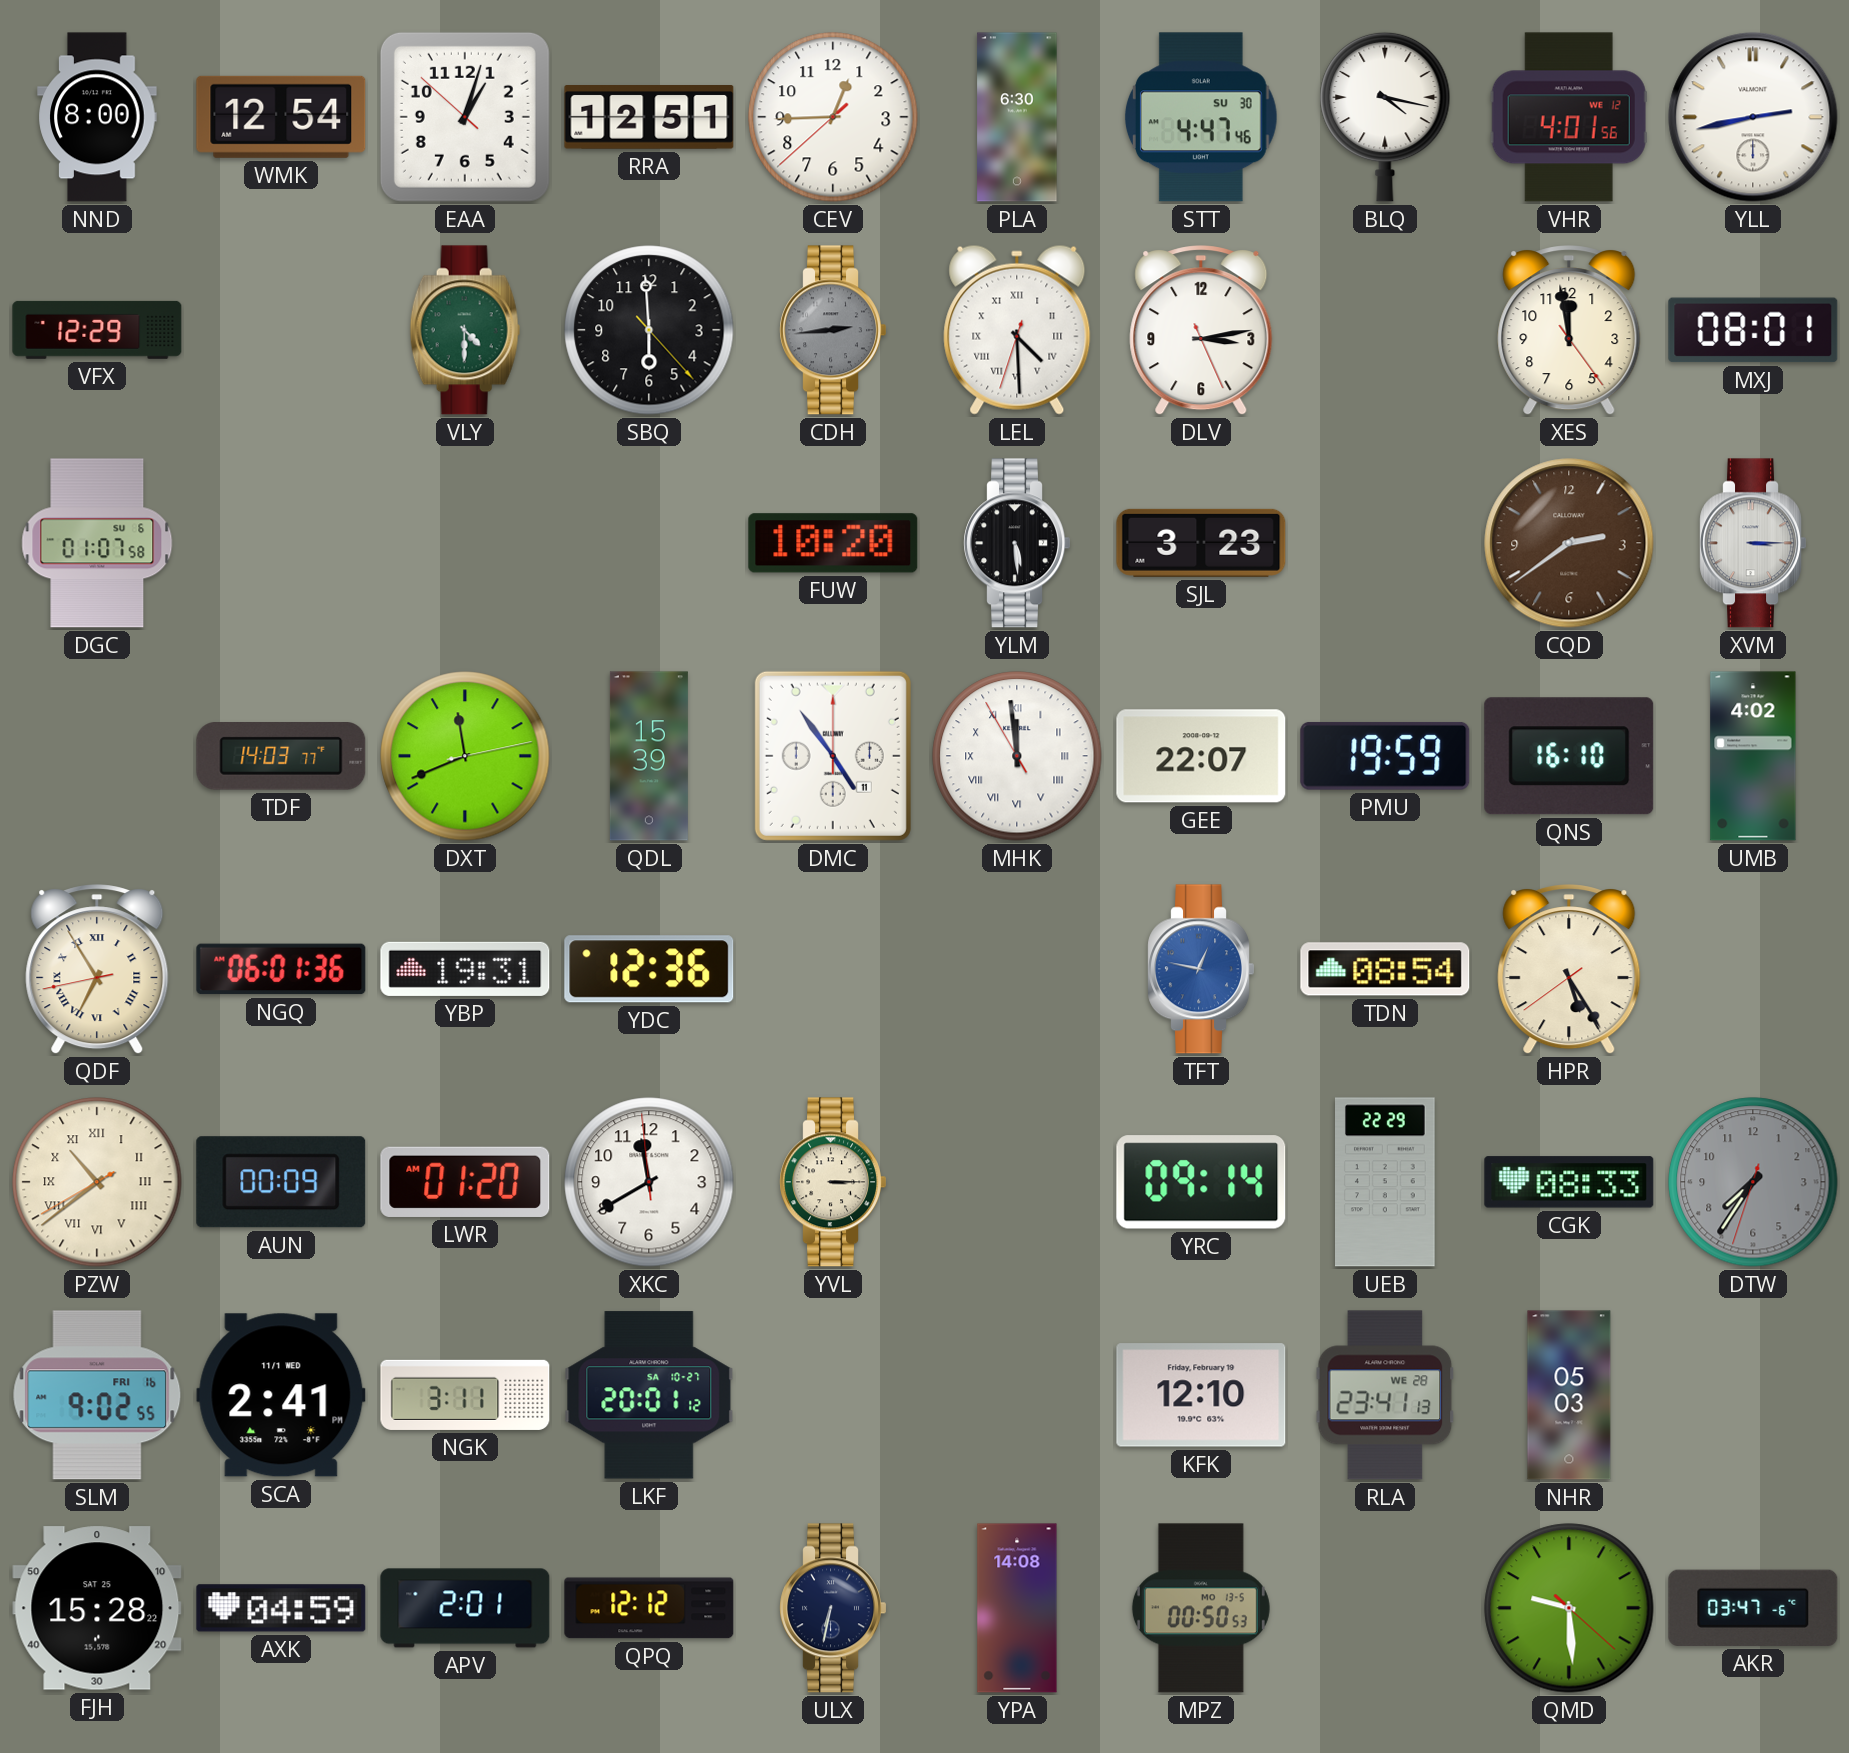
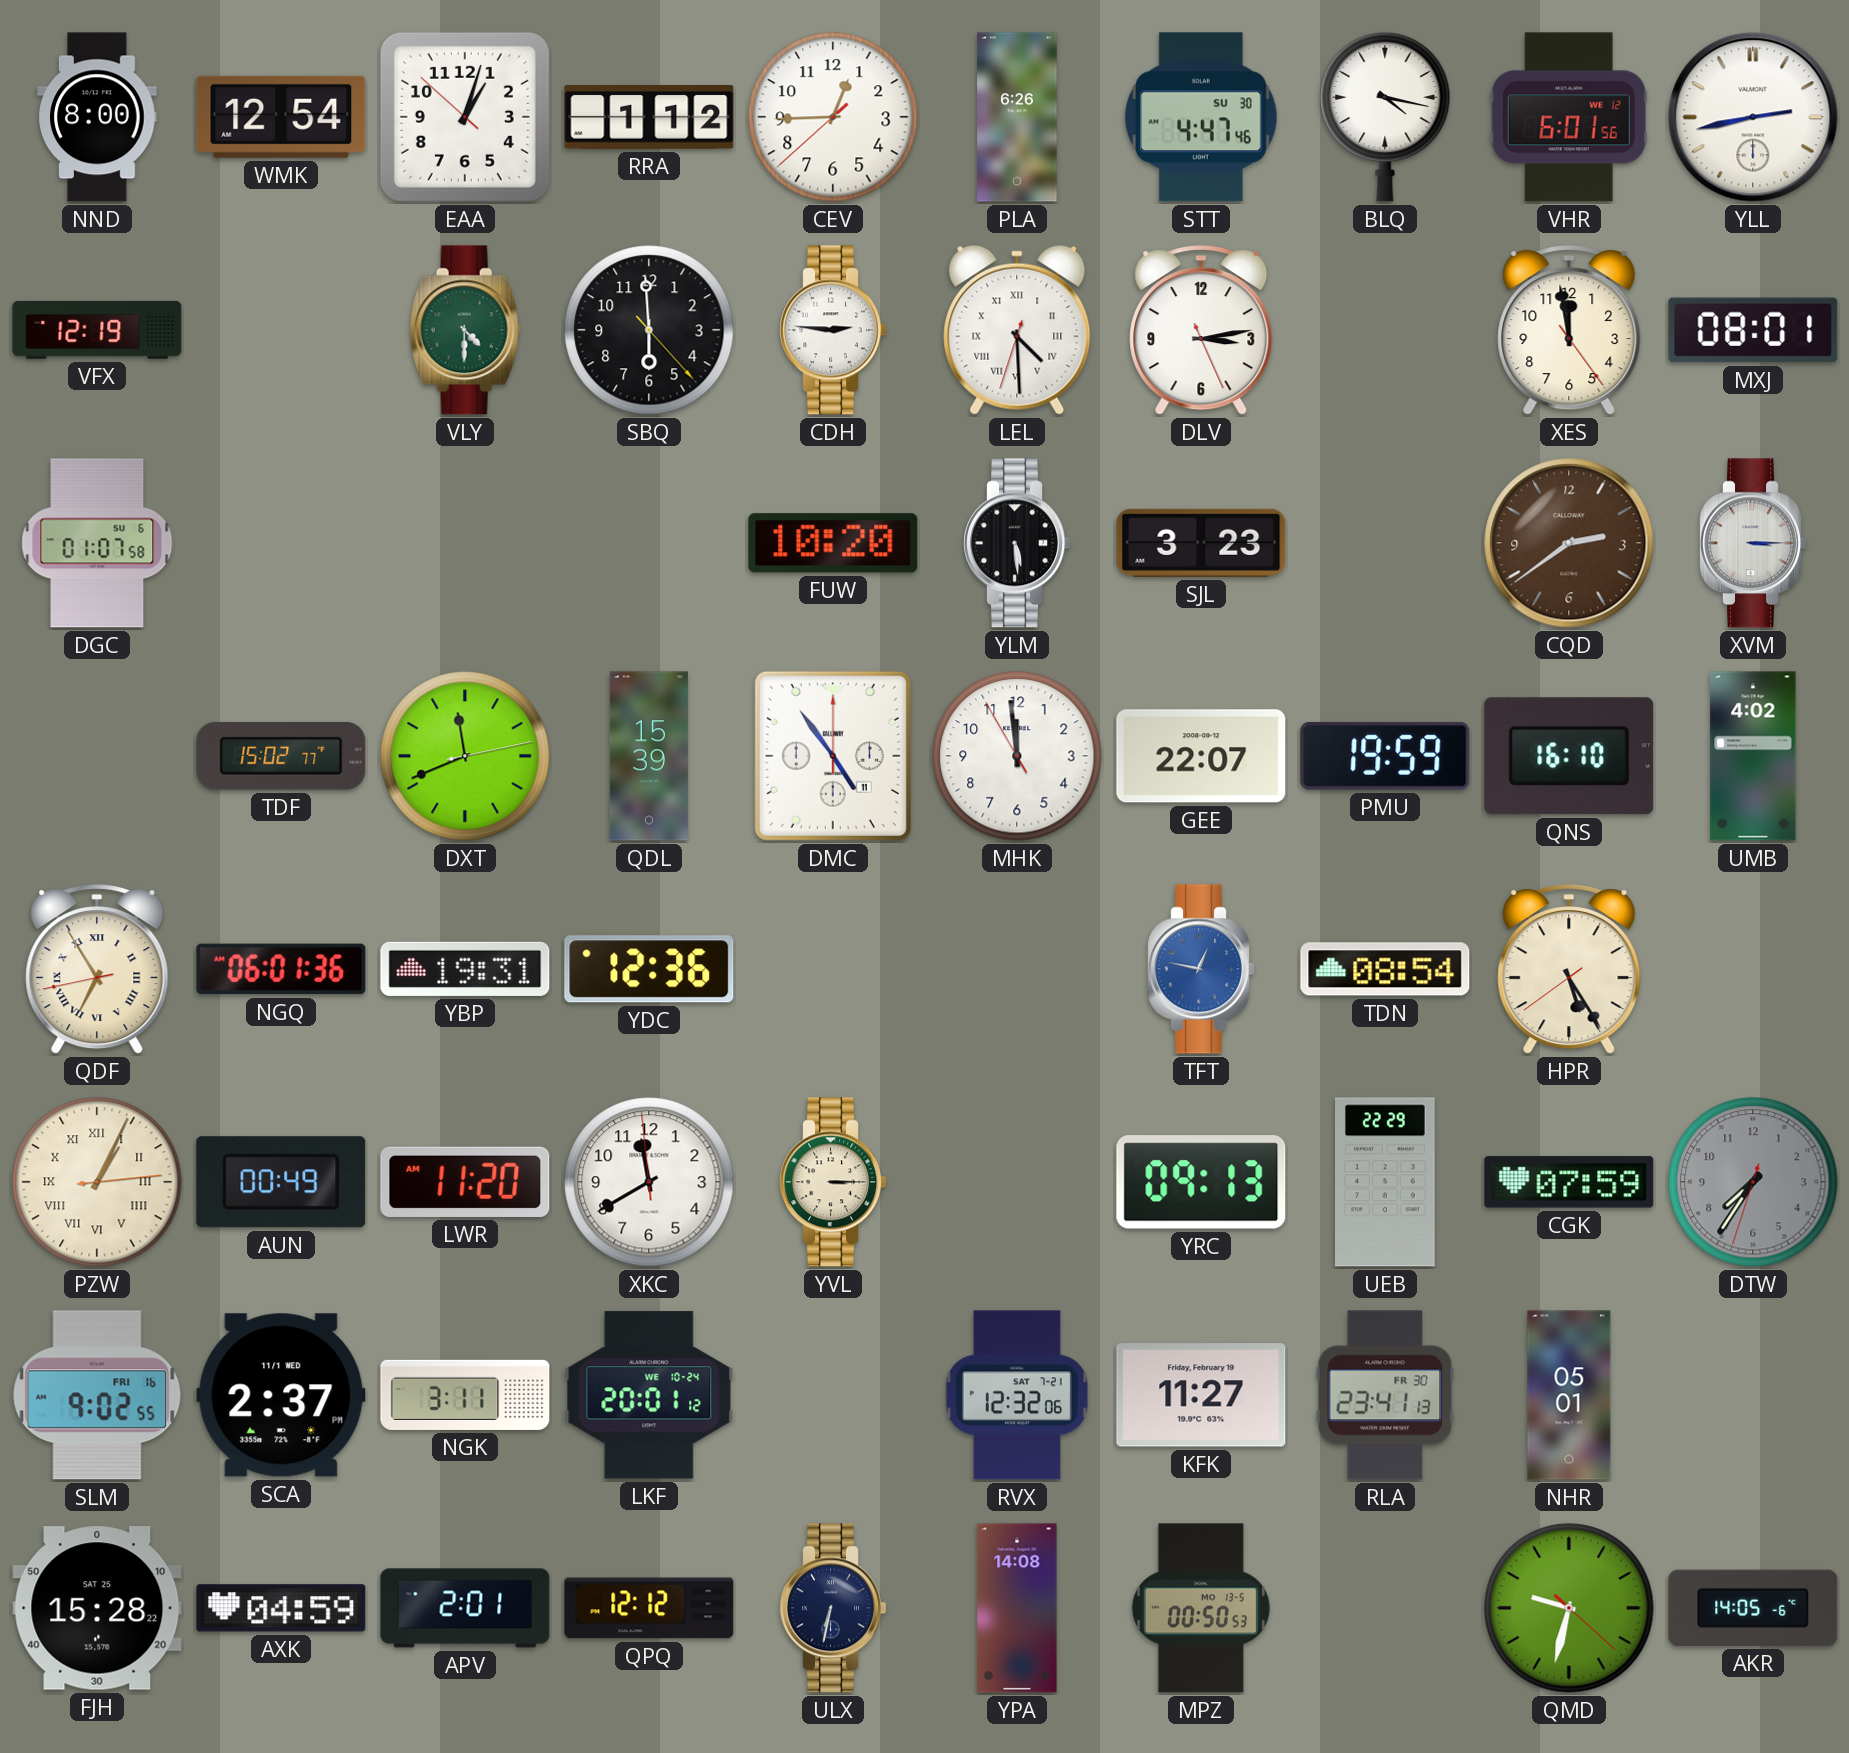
RRA: 12:51 -> 1:12
PLA: 6:30 -> 6:26
VHR: 4:01 -> 6:01
VFX: 12:29 -> 12:19
CDH: 2:44 -> 2:46
CDH dial: grey -> white
TDF: 14:03 -> 15:02
MHK numerals: Roman -> Arabic
PZW: 10:38 -> 1:04
AUN: 00:09 -> 00:49
LWR: 01:20 -> 11:20
YRC: 09:14 -> 09:13
CGK: 08:33 -> 07:59
SCA: 2:41 -> 2:37
LKF date: SA 10-27 -> WE 10-24
RVX: none -> 12:32
KFK: 12:10 -> 11:27
RLA date: WE 28 -> FR 30
NHR: 05:03 -> 05:01
QMD: 9:29 -> 9:32
AKR: 03:47 -> 14:05
